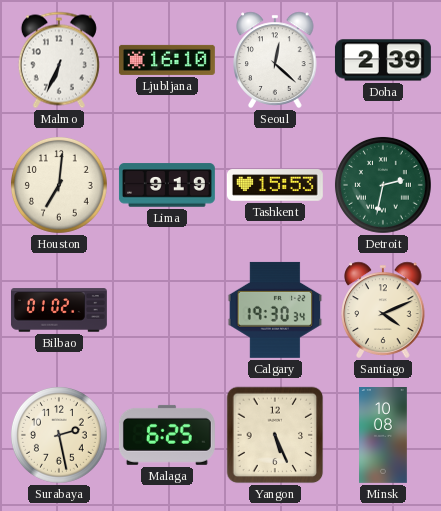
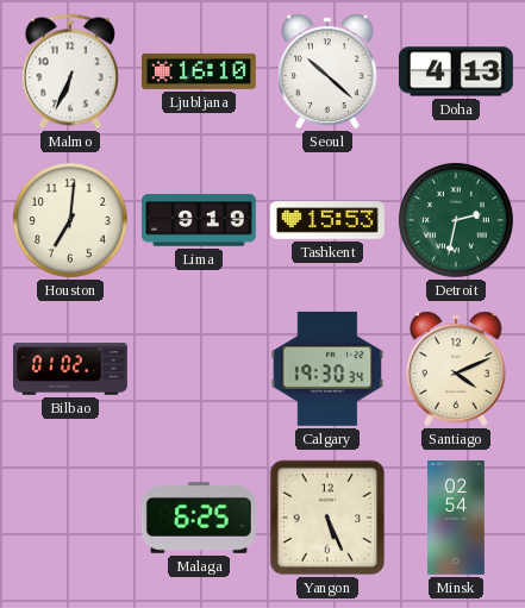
Seoul: 12:22 -> 10:22
Doha: 2:39 -> 4:13
Surabaya: 2:28 -> none
Minsk: 10:08 -> 02:54
